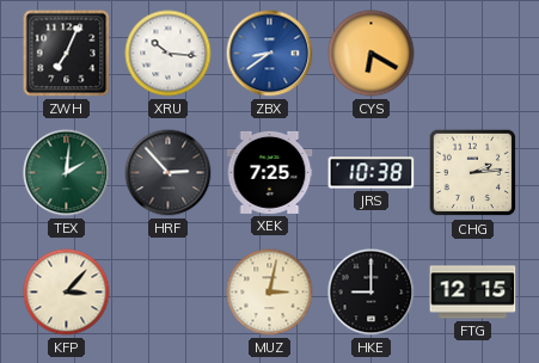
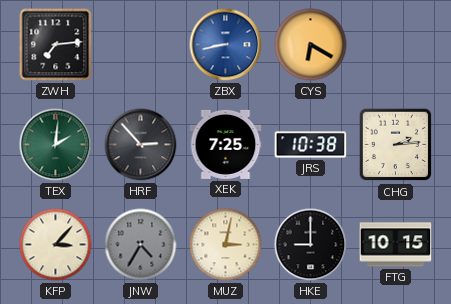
ZWH: 7:04 -> 7:14
XRU: 10:16 -> none
ZBX: 8:39 -> 8:43
JNW: none -> 4:35
FTG: 12:15 -> 10:15
